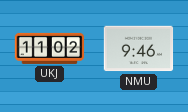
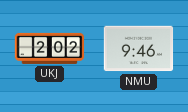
UKJ: 11:02 -> 2:02
